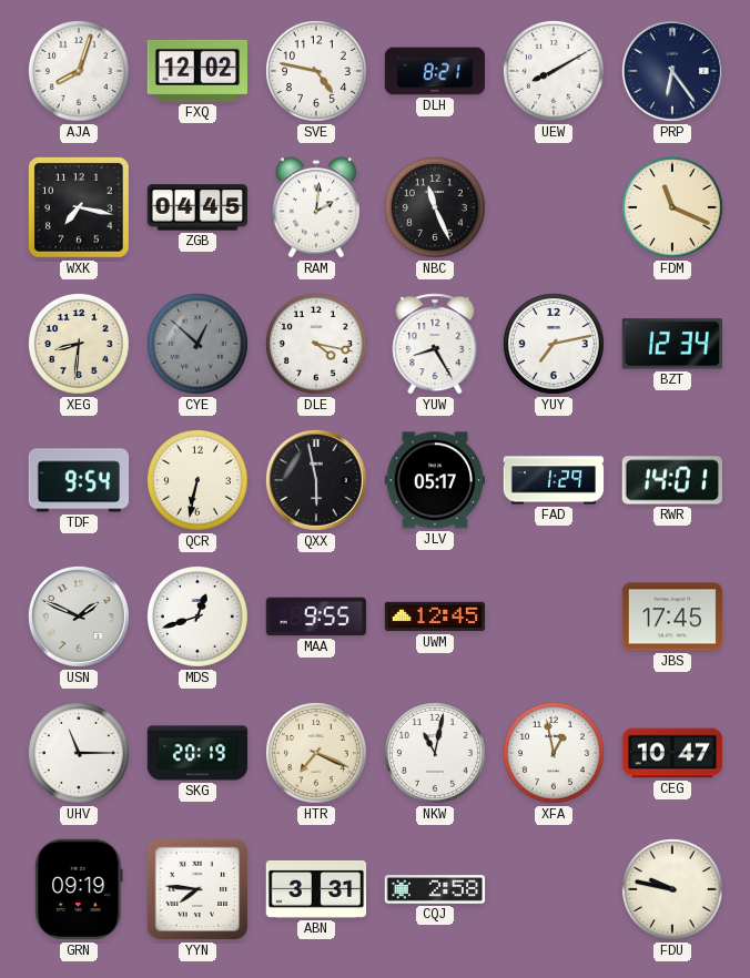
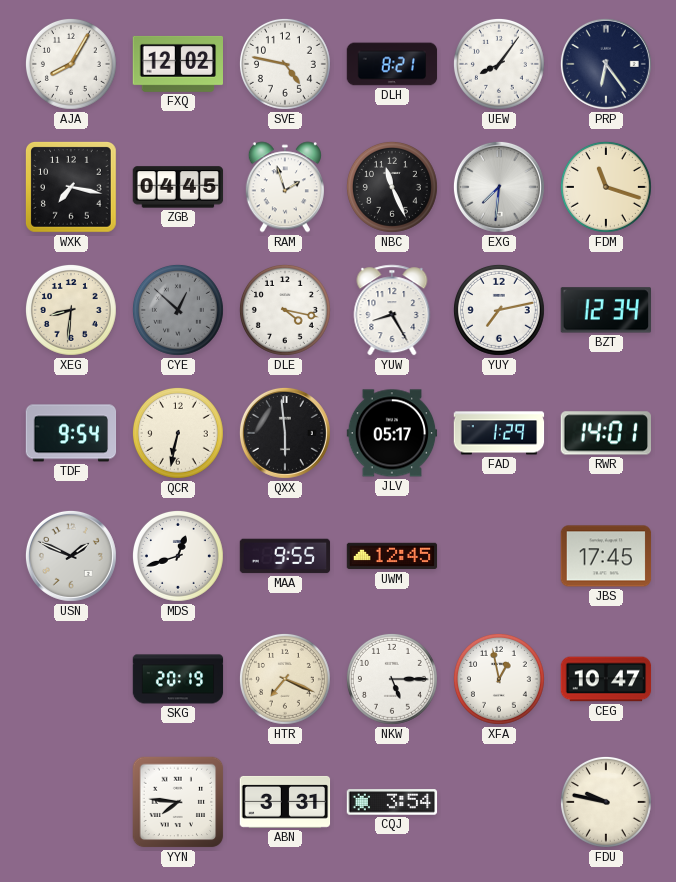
AJA: 8:03 -> 8:05
UEW: 8:10 -> 8:06
RAM: 2:01 -> 1:57
EXG: none -> 7:31
FDM: 11:19 -> 11:18
QXX: 5:58 -> 5:59
UHV: 11:15 -> none
NKW: 11:02 -> 5:15
GRN: 09:19 -> none
CQJ: 2:58 -> 3:54
